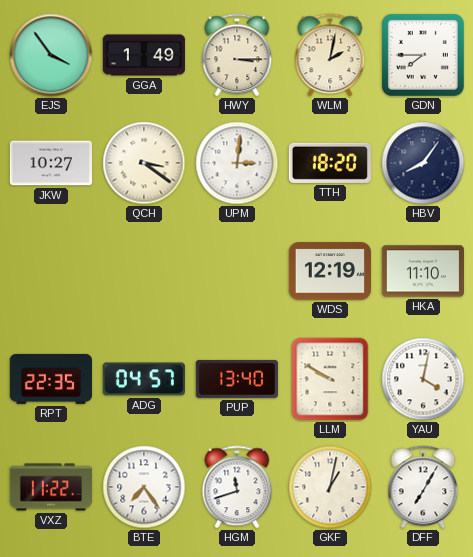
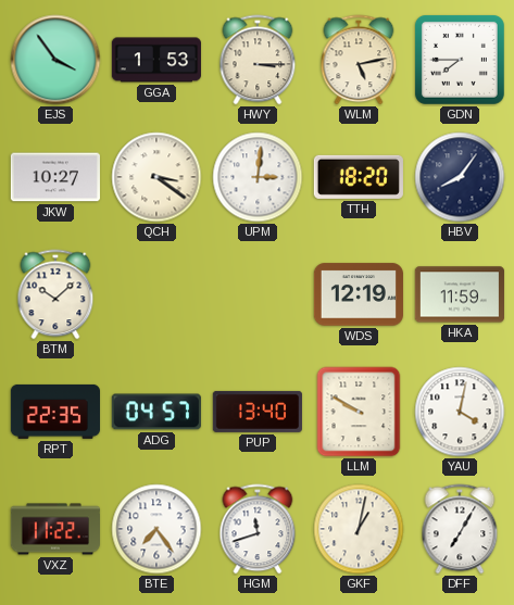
GGA: 1:49 -> 1:53
WLM: 2:02 -> 5:13
BTM: none -> 10:08
HKA: 11:10 -> 11:59
